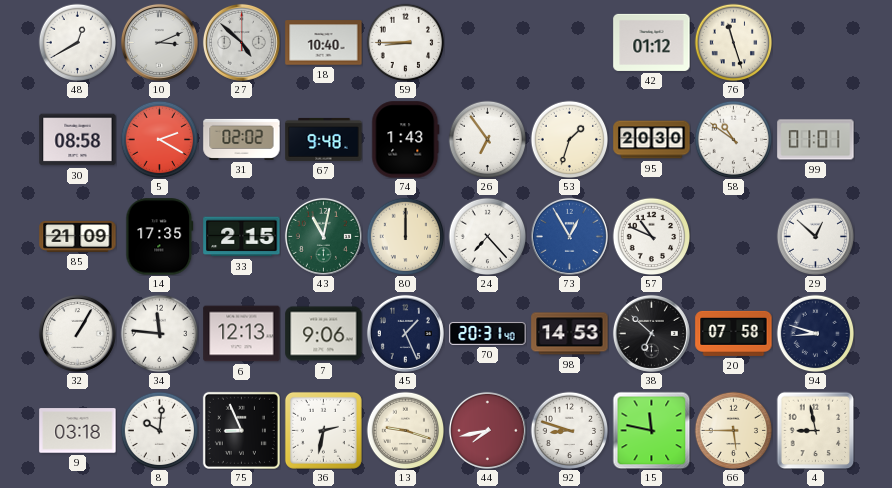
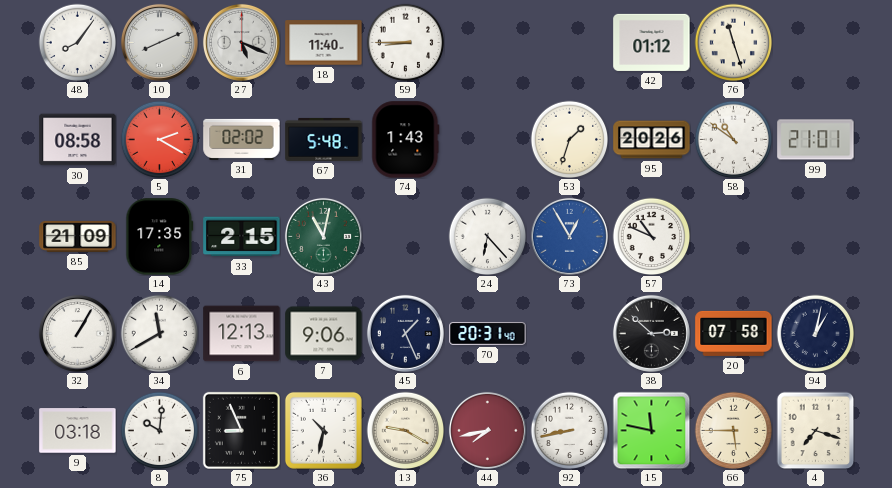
48: 12:40 -> 8:06
10: 3:11 -> 8:11
27: 4:52 -> 5:19
18: 10:40 -> 11:40
67: 9:48 -> 5:48
26: 6:54 -> none
95: 20:30 -> 20:26
99: 01:01 -> 21:01
80: 12:00 -> none
24: 7:23 -> 6:23
29: 12:52 -> none
34: 11:46 -> 11:40
98: 14:53 -> none
38: 6:52 -> 2:52
94: 8:48 -> 1:02
36: 2:32 -> 10:32
13: 9:18 -> 9:20
92: 8:48 -> 8:43
4: 8:58 -> 7:18
